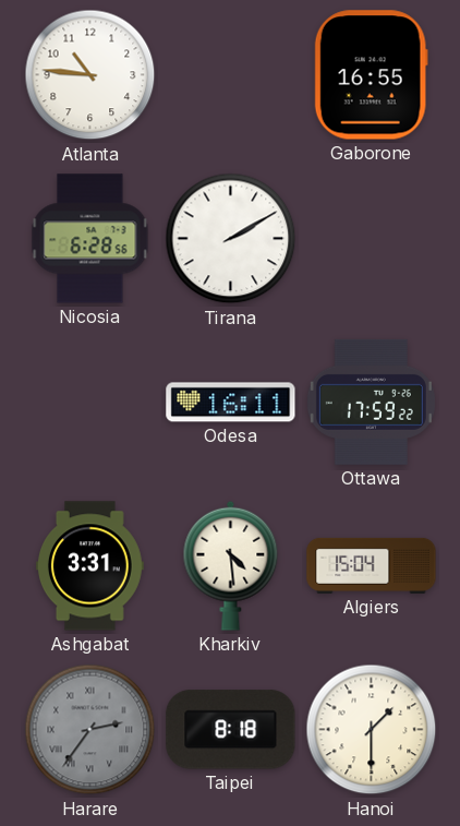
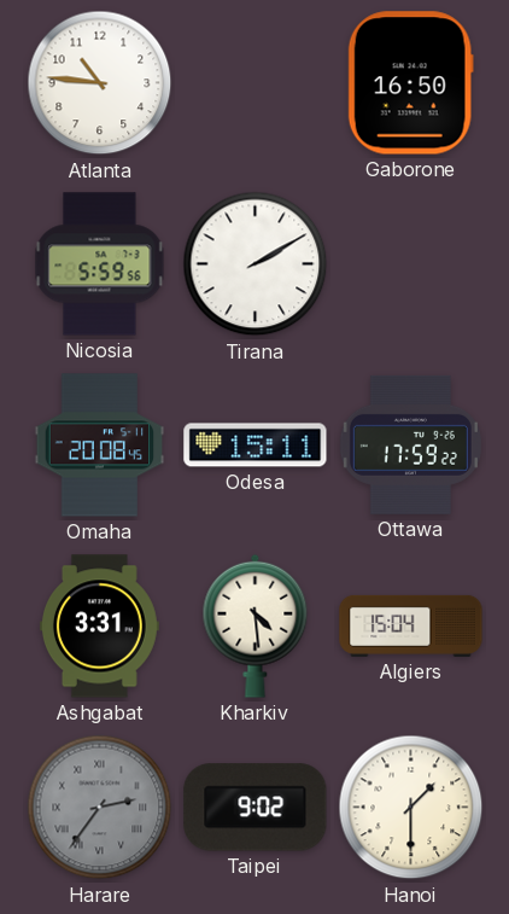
Gaborone: 16:55 -> 16:50
Nicosia: 6:28 -> 5:59
Omaha: none -> 20:08
Odesa: 16:11 -> 15:11
Taipei: 8:18 -> 9:02
